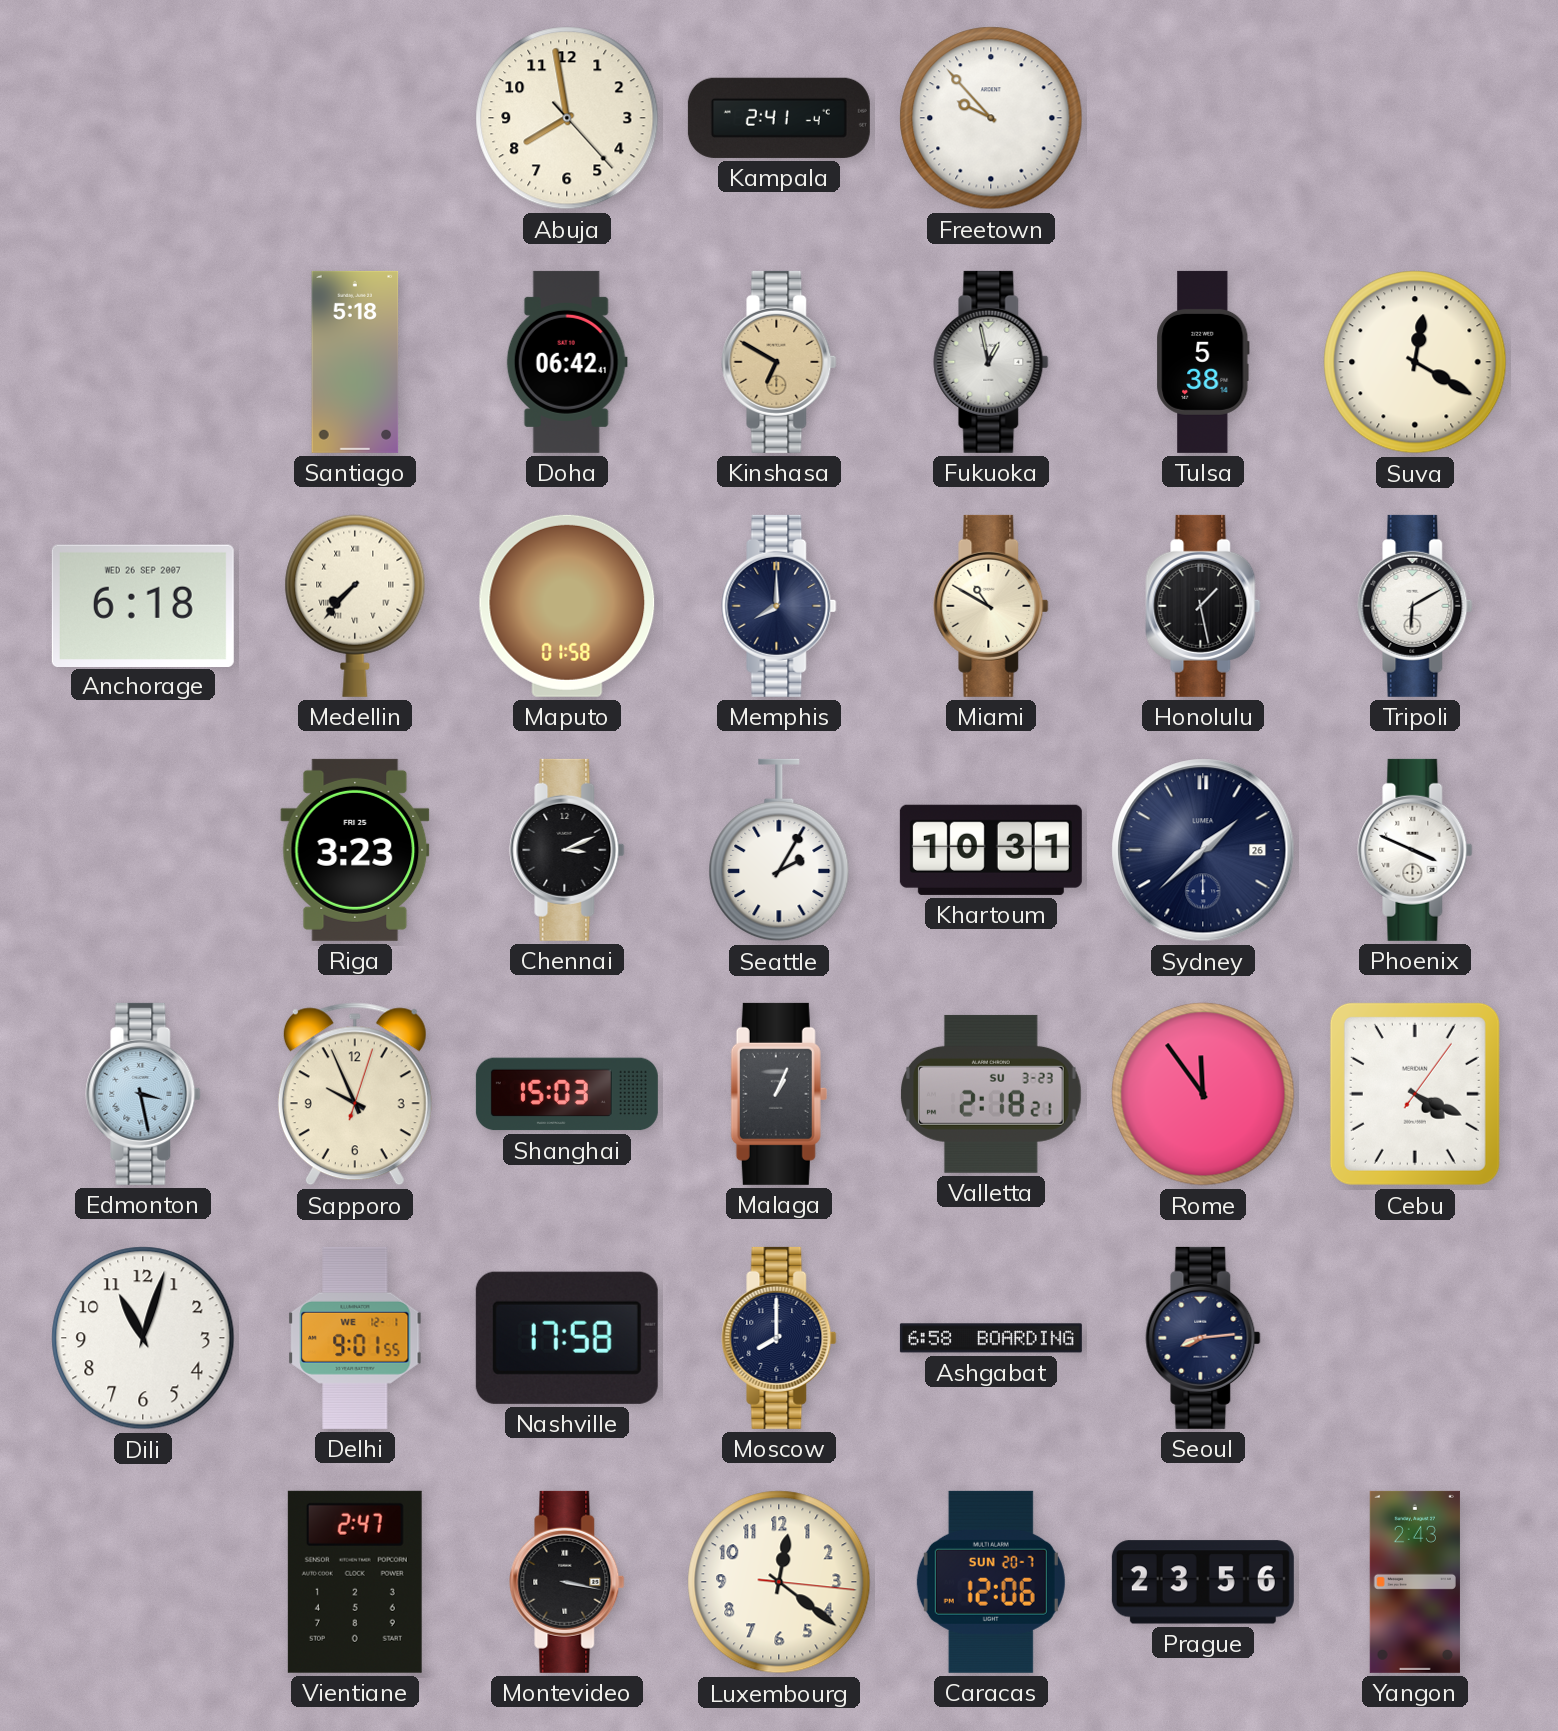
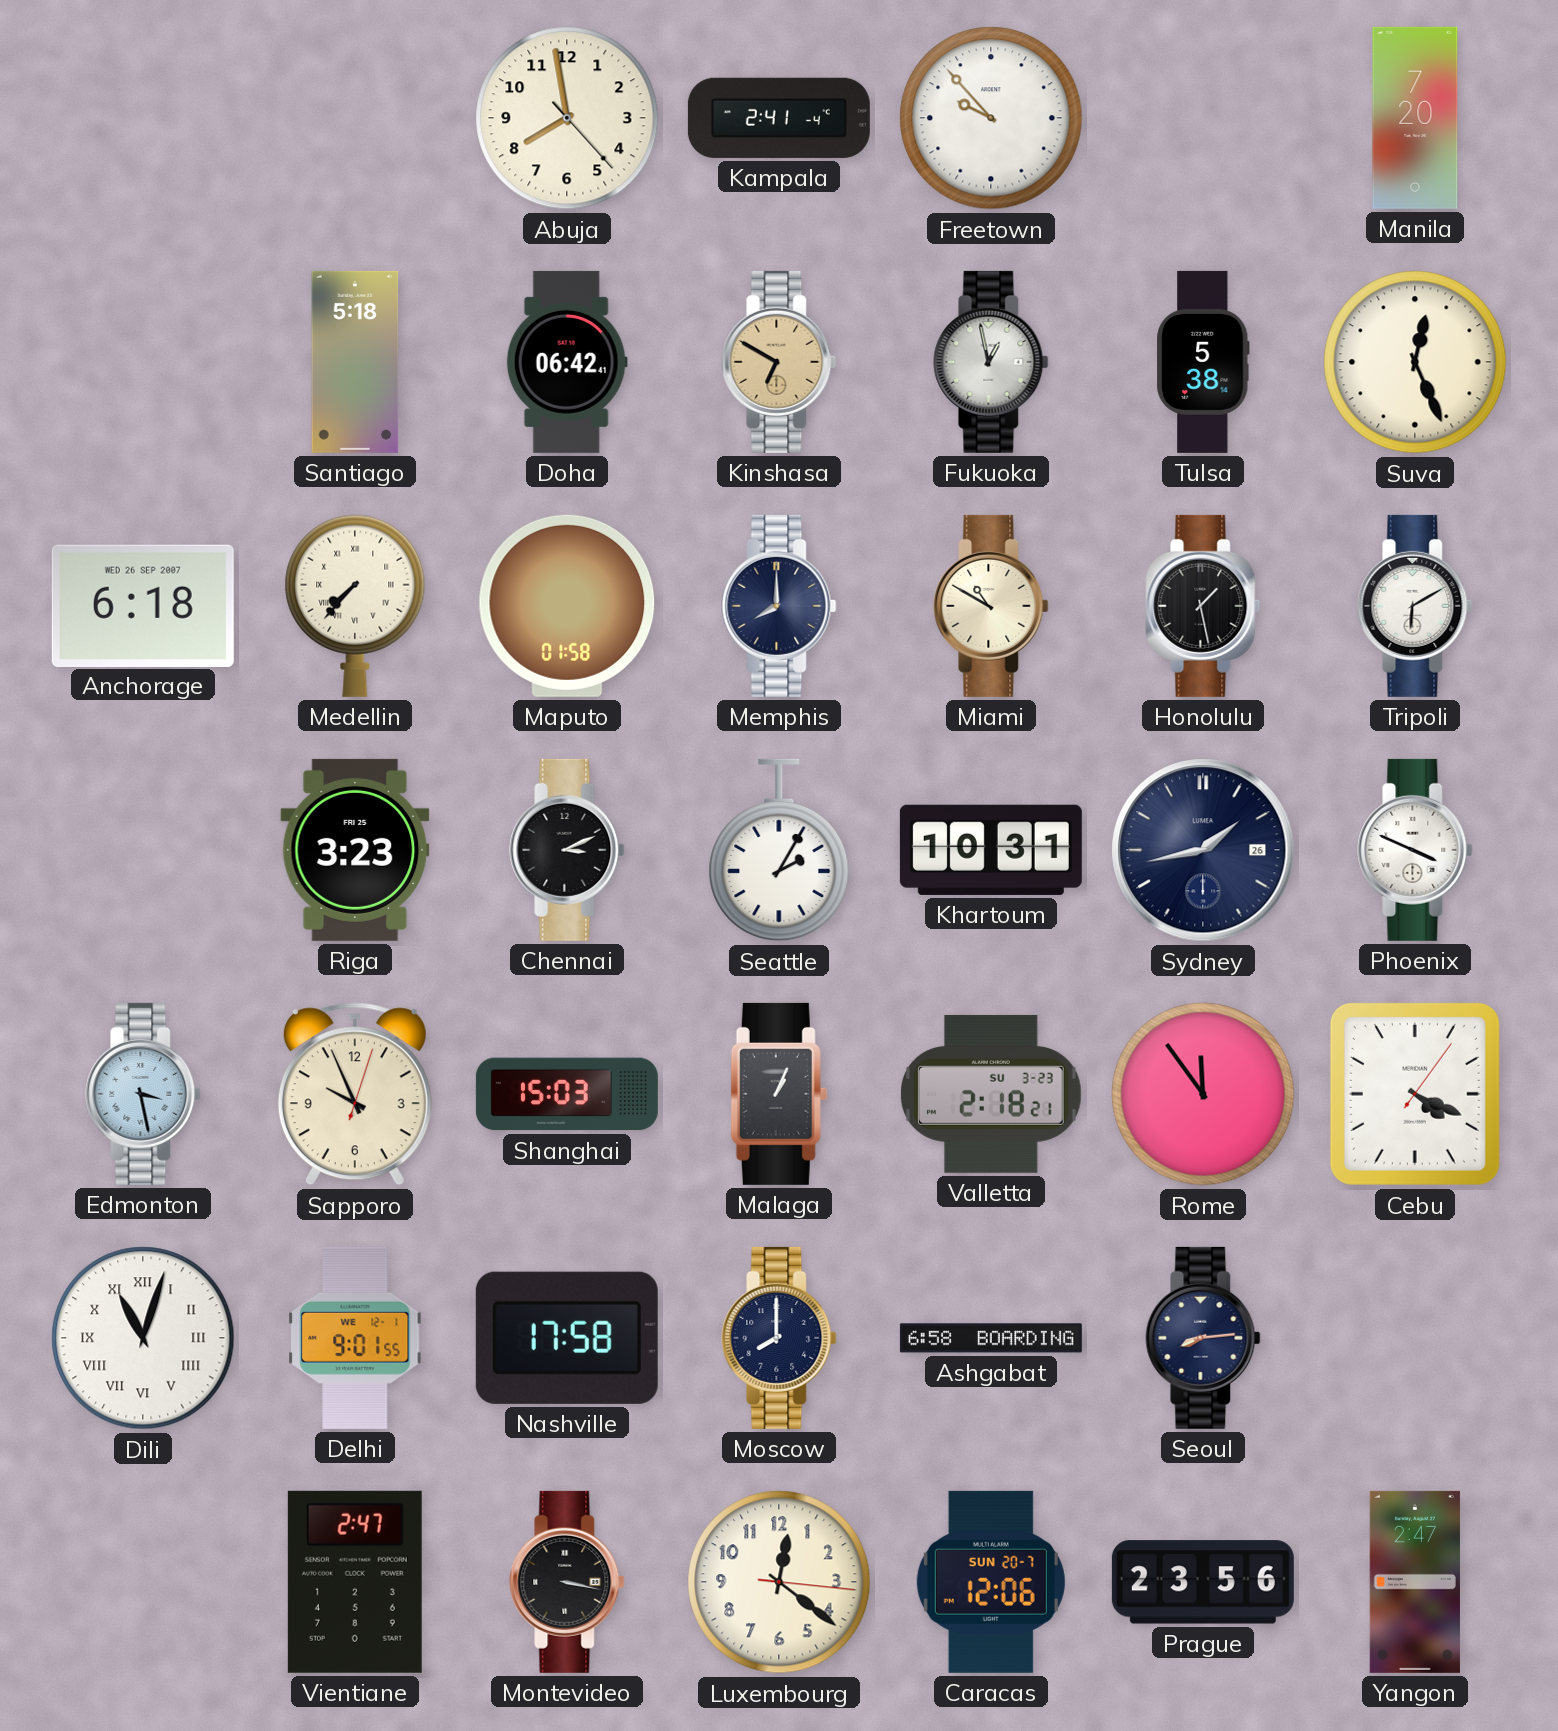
Manila: none -> 7:20
Suva: 12:20 -> 12:26
Sydney: 1:38 -> 1:43
Dili numerals: Arabic -> Roman
Yangon: 2:43 -> 2:47
